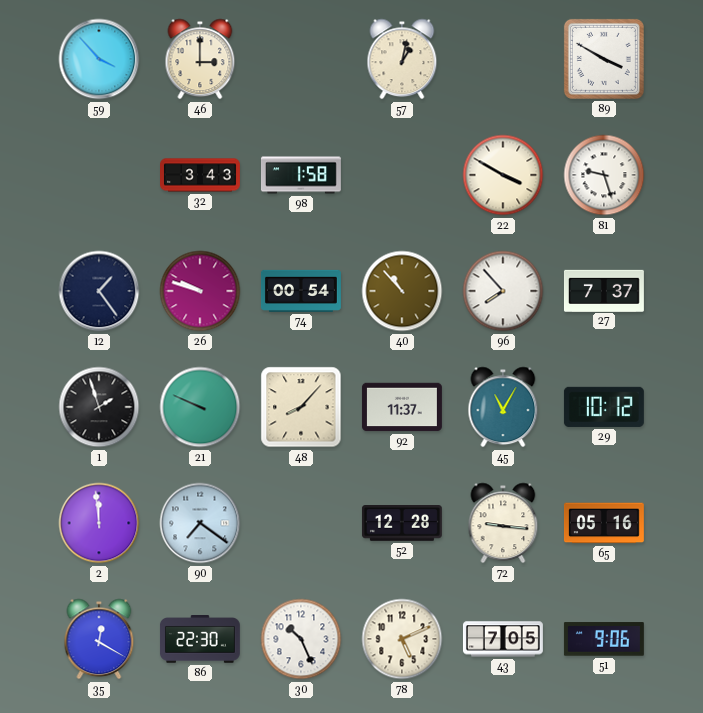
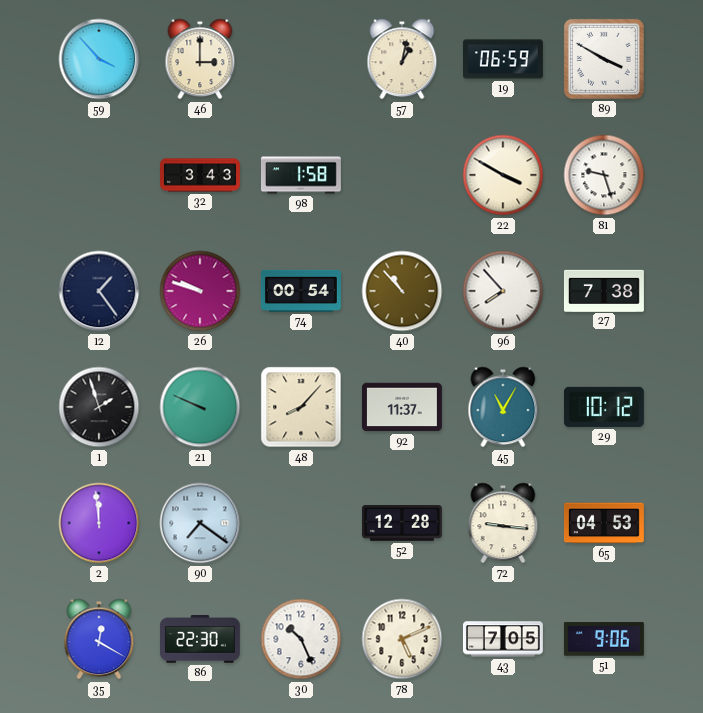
19: none -> 06:59
27: 7:37 -> 7:38
65: 05:16 -> 04:53
